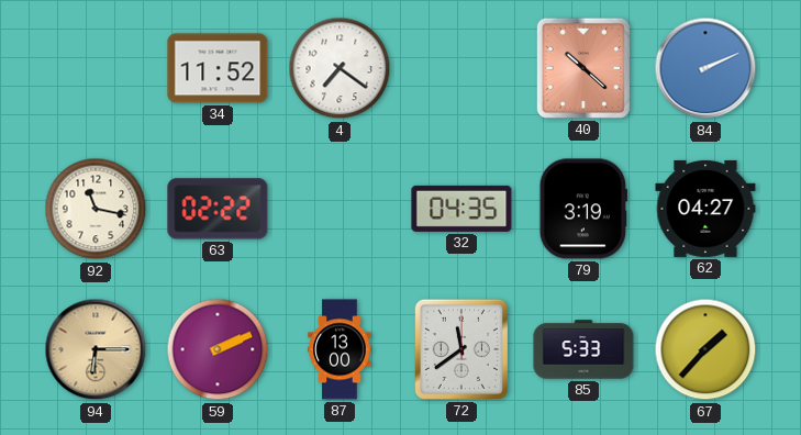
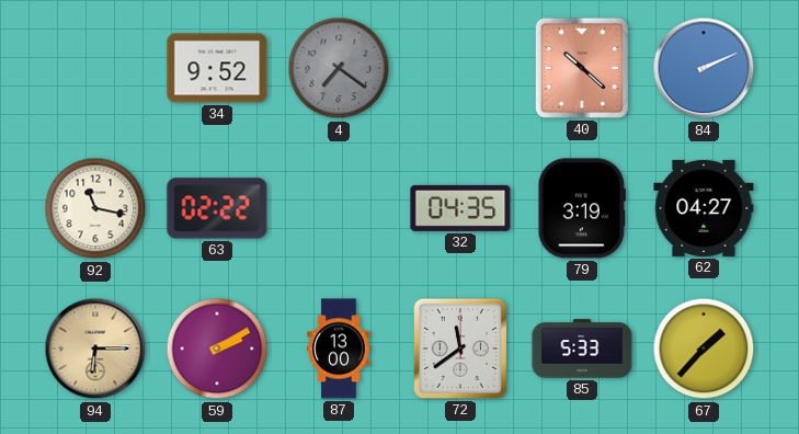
34: 11:52 -> 9:52
4 dial: white -> grey
59: 2:11 -> 2:10
